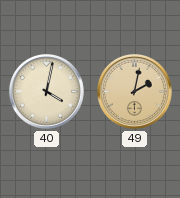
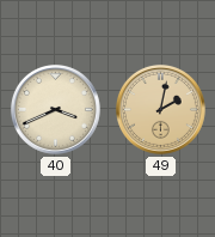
40: 4:02 -> 3:41
